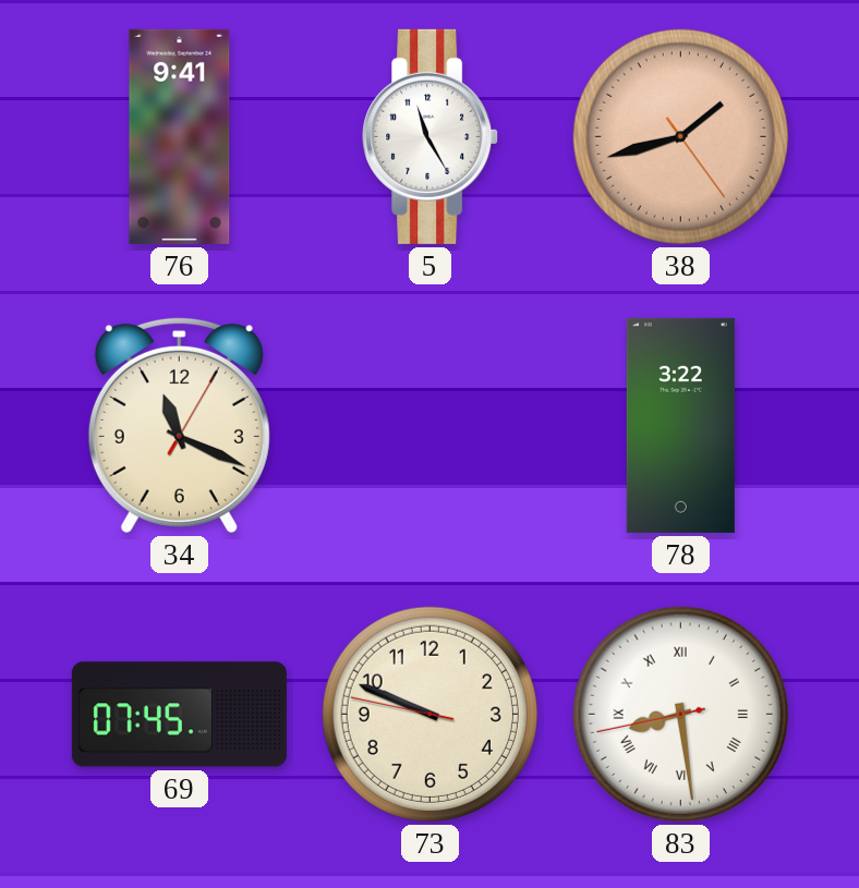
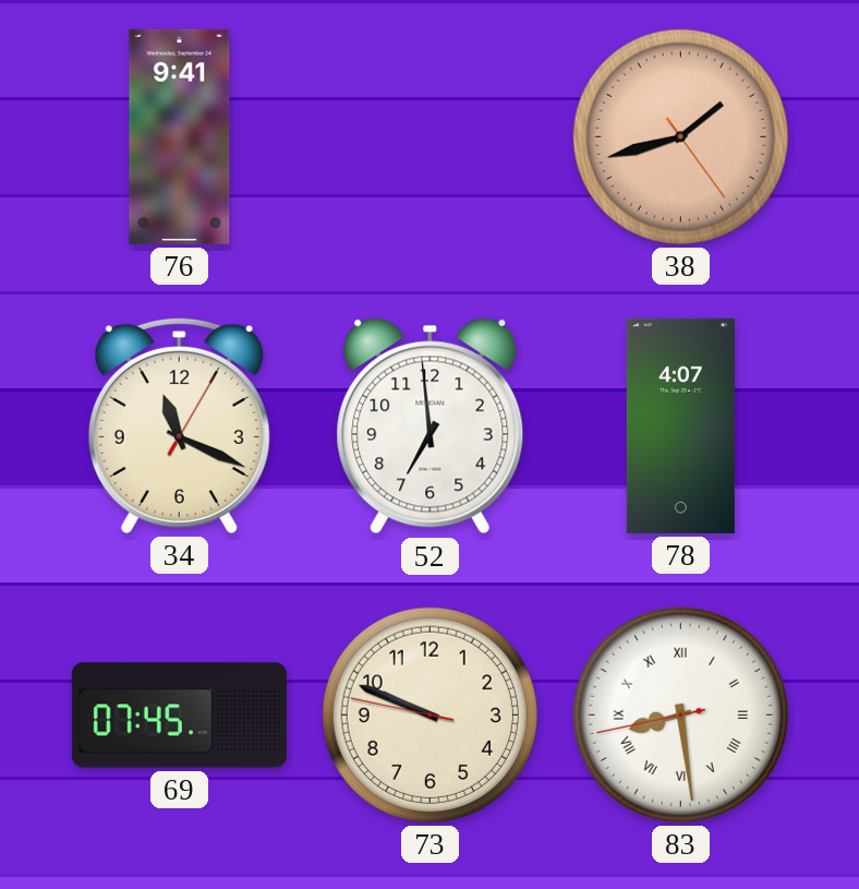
5: 11:25 -> none
52: none -> 6:59
78: 3:22 -> 4:07
